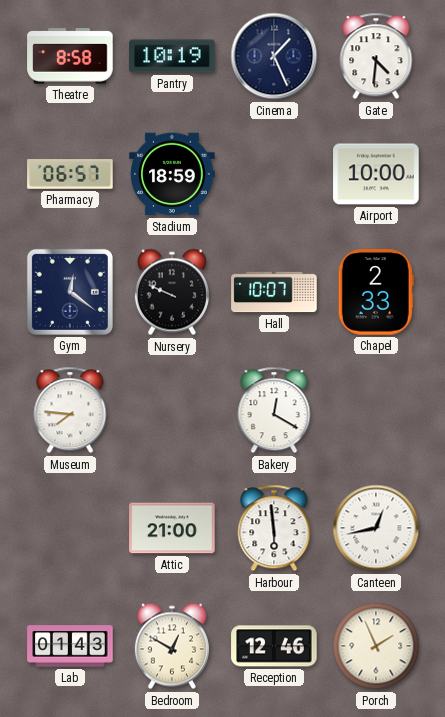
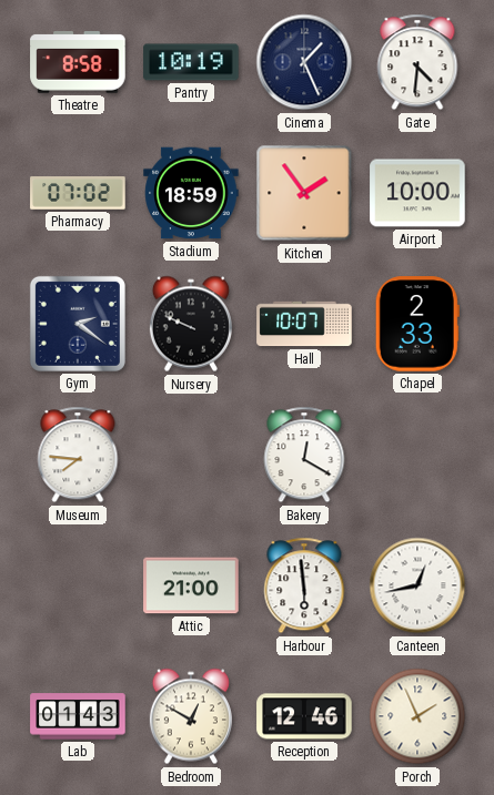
Pharmacy: 06:57 -> 07:02
Kitchen: none -> 1:54
Gym: 12:21 -> 2:21
